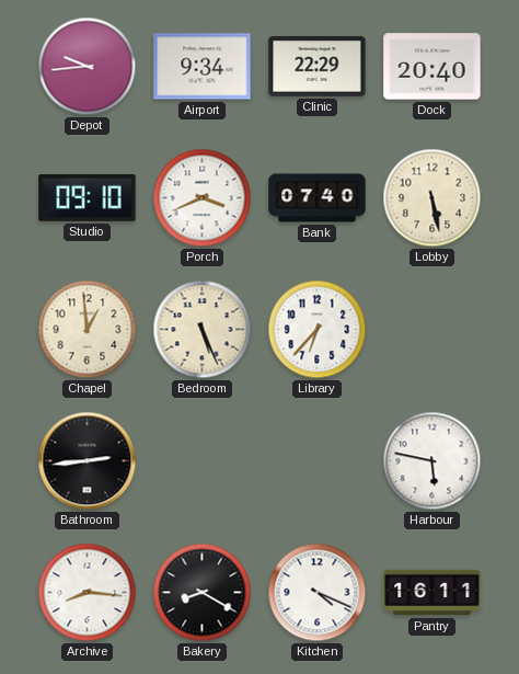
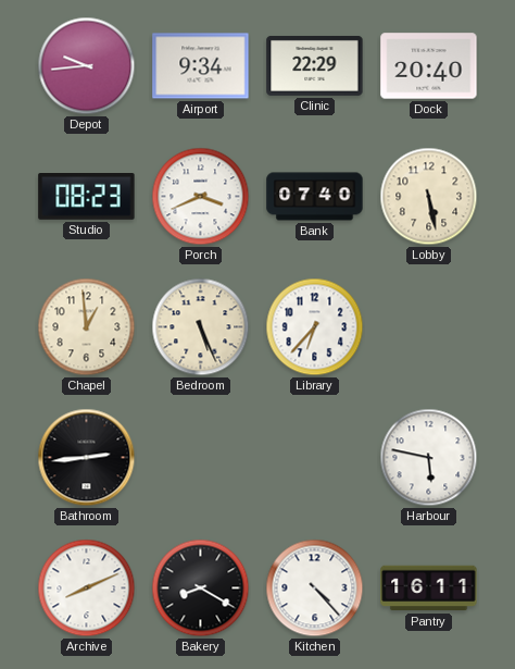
Studio: 09:10 -> 08:23
Archive: 8:16 -> 8:11
Kitchen: 4:19 -> 4:23
